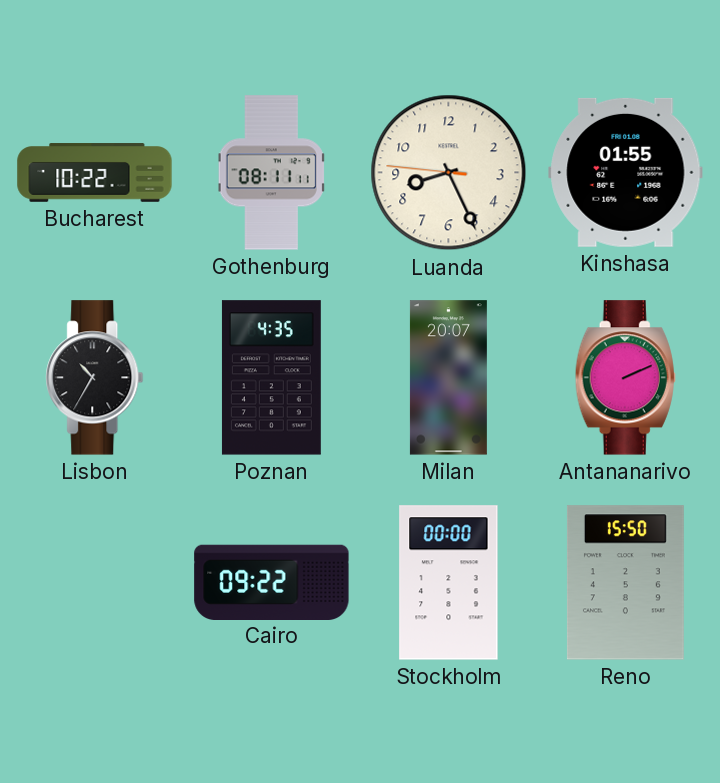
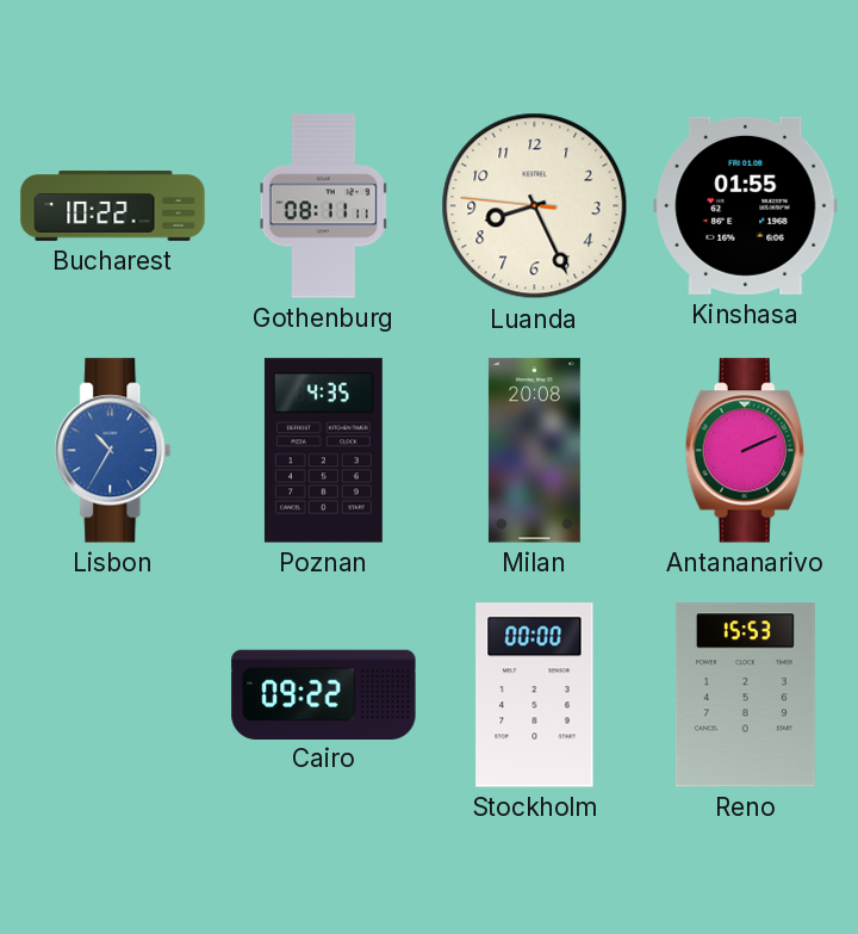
Lisbon dial: black -> blue
Milan: 20:07 -> 20:08
Reno: 15:50 -> 15:53
